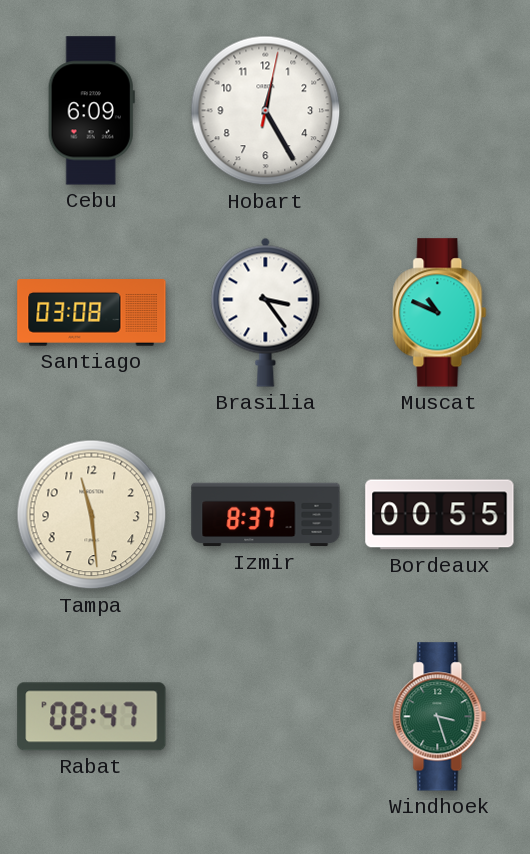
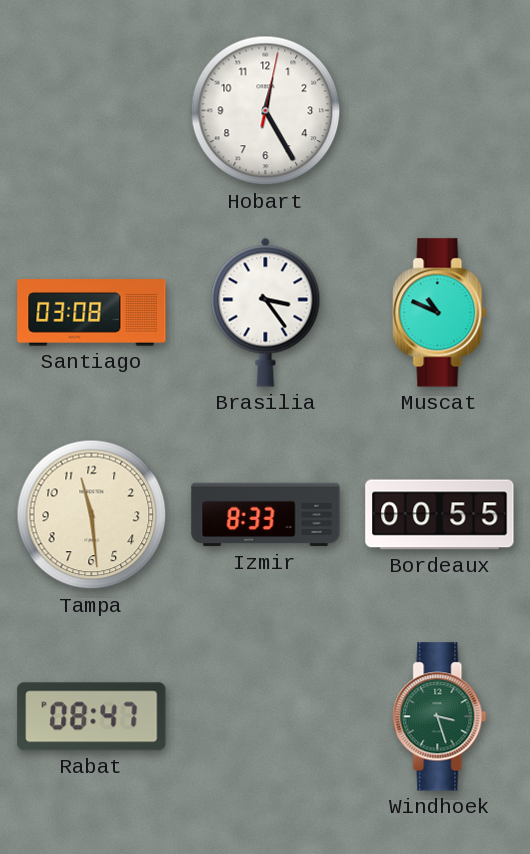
Cebu: 6:09 -> none
Izmir: 8:37 -> 8:33
